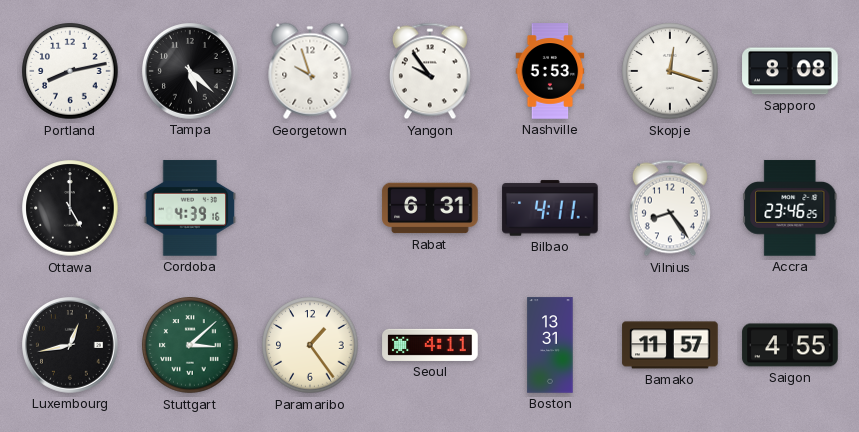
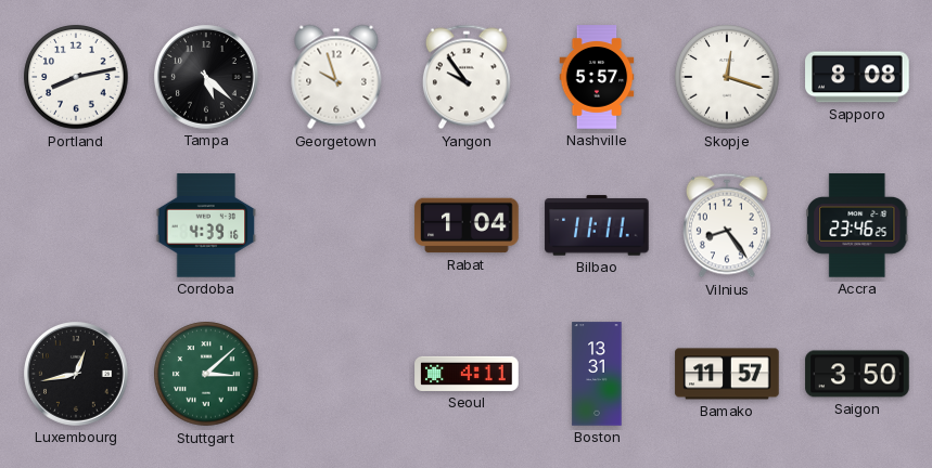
Nashville: 5:53 -> 5:57
Ottawa: 5:00 -> none
Rabat: 6:31 -> 1:04
Bilbao: 4:11 -> 11:11
Paramaribo: 1:24 -> none
Saigon: 4:55 -> 3:50
